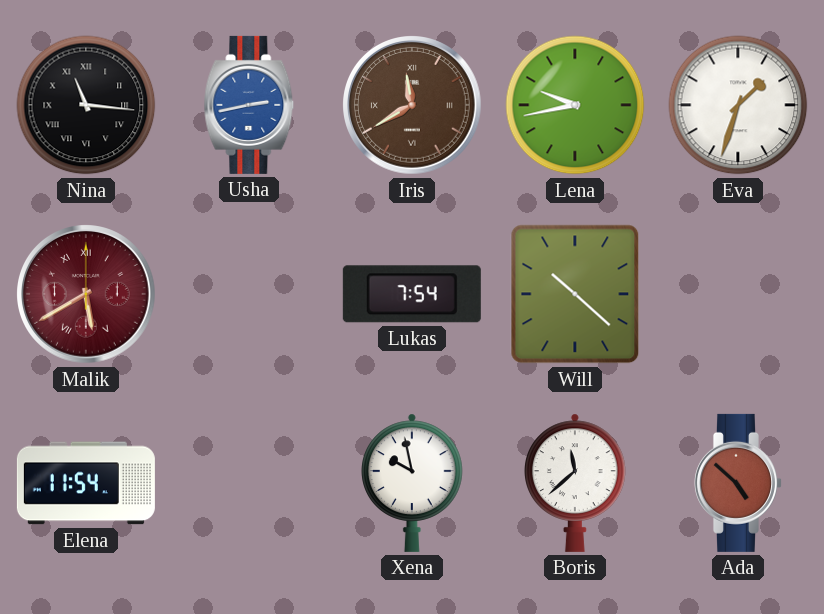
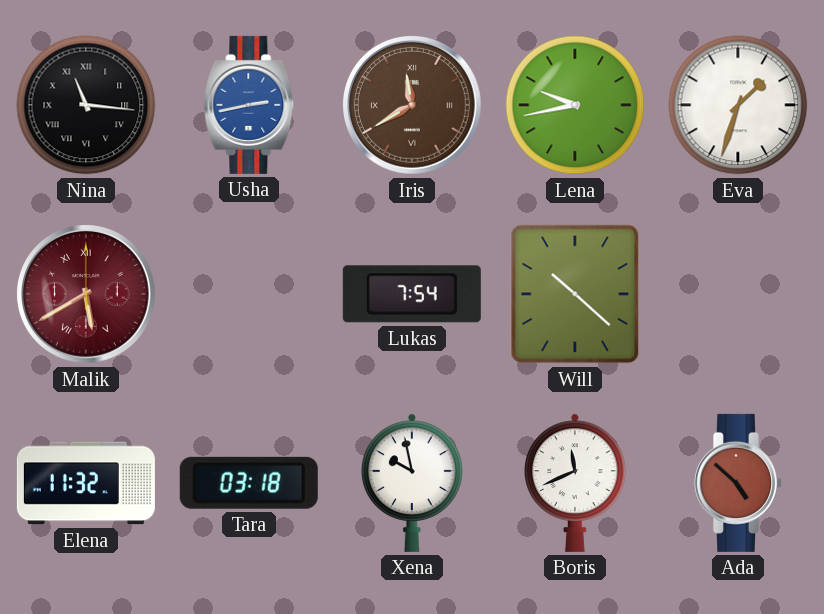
Elena: 11:54 -> 11:32
Tara: none -> 03:18
Boris: 11:38 -> 11:41
